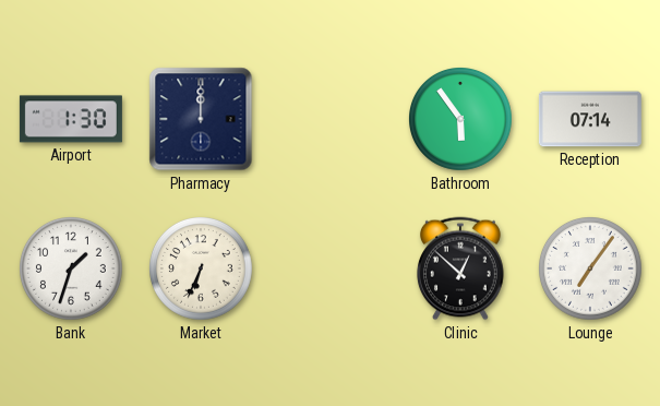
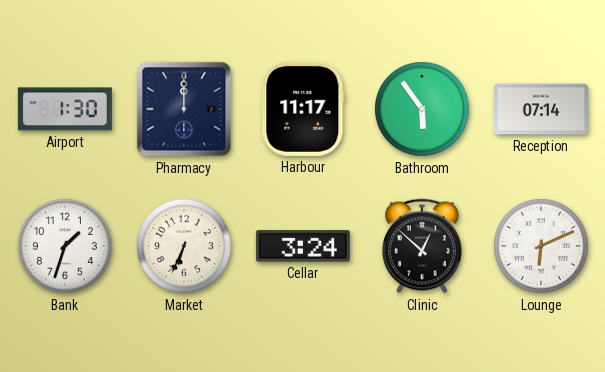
Harbour: none -> 11:17
Cellar: none -> 3:24
Lounge: 7:06 -> 6:11
